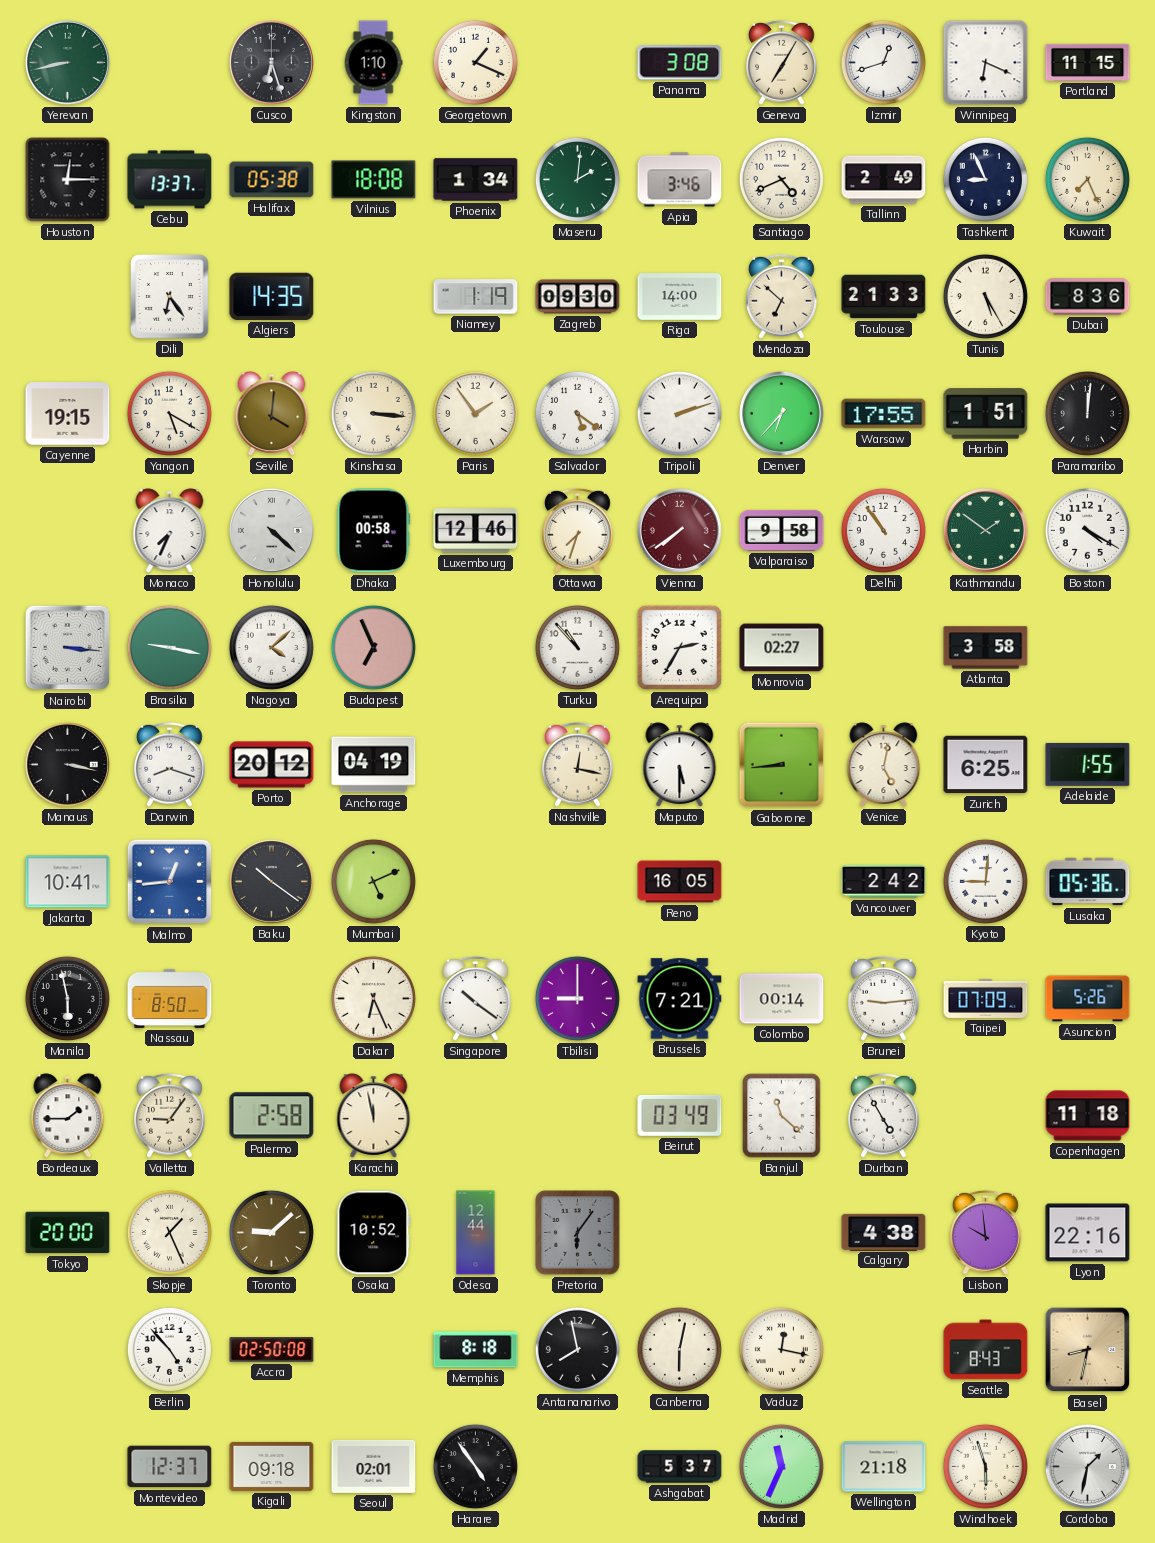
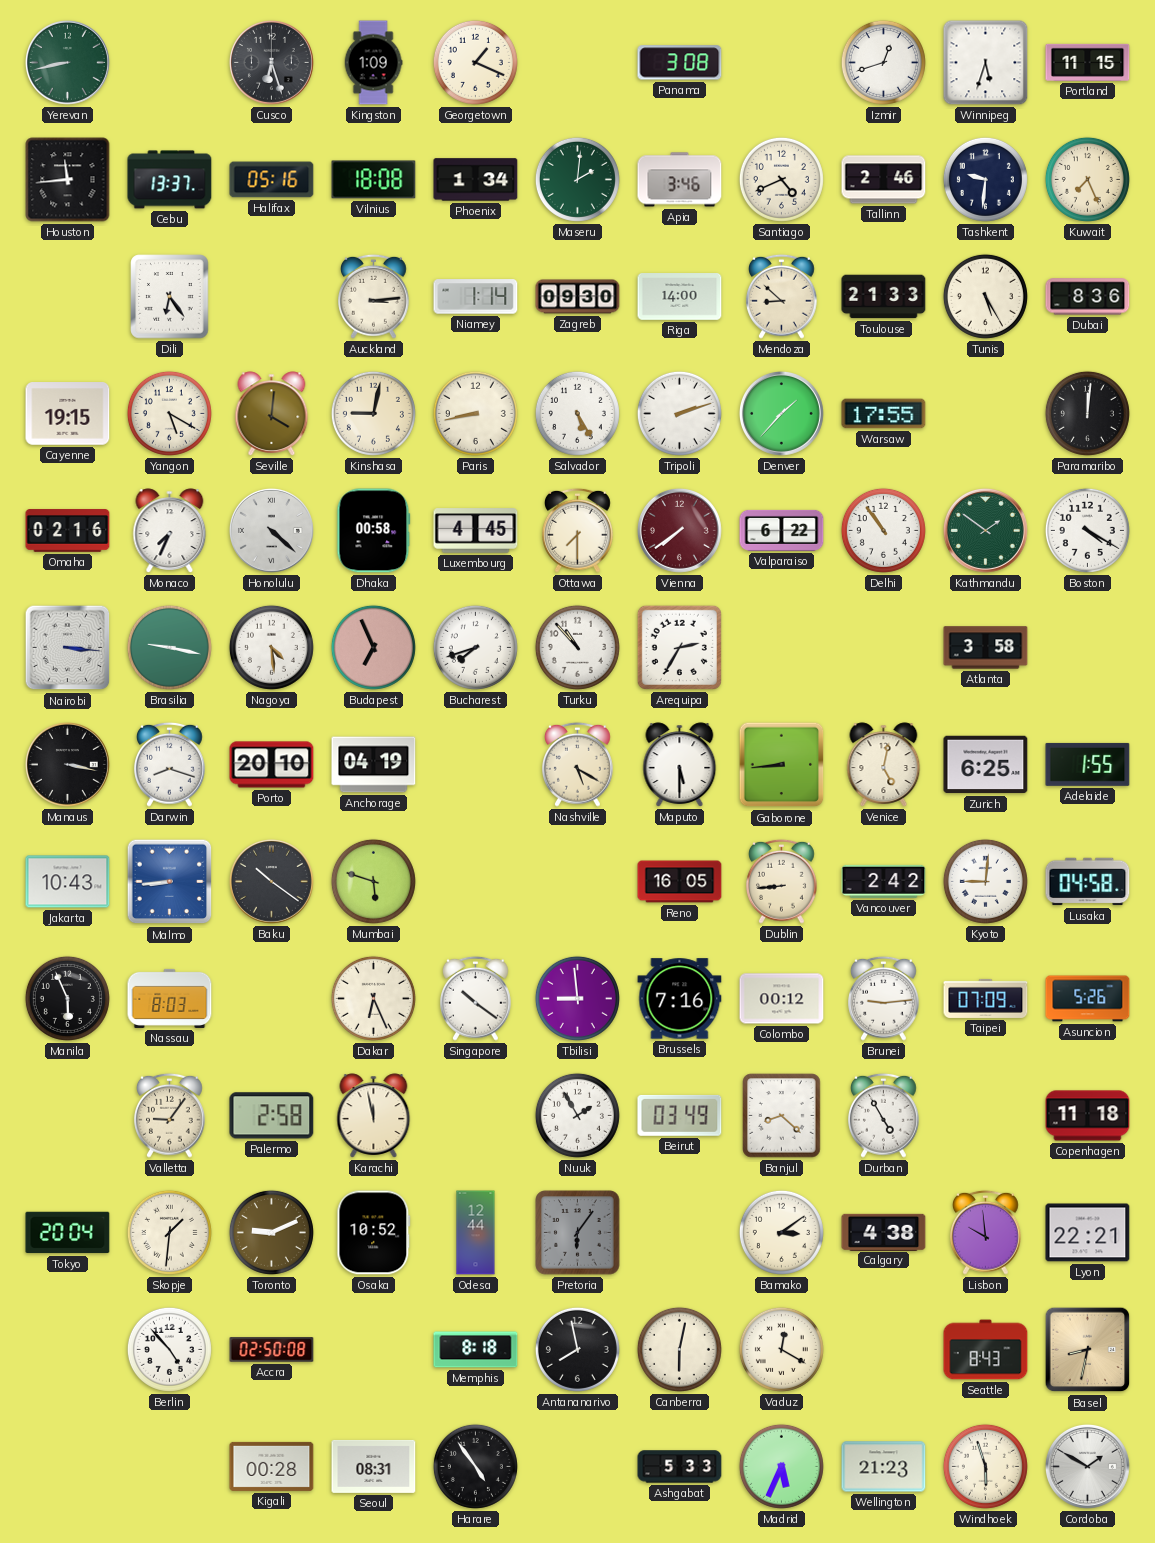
Kingston: 1:10 -> 1:09
Geneva: 7:05 -> none
Winnipeg: 6:19 -> 5:33
Houston: 12:15 -> 11:44
Halifax: 05:38 -> 05:16
Tallinn: 2:49 -> 2:46
Tashkent: 8:56 -> 9:31
Algiers: 14:35 -> none
Auckland: none -> 3:14
Niamey: 1:19 -> 1:14
Mendoza: 6:52 -> 8:52
Kinshasa: 3:16 -> 9:02
Paris: 1:54 -> 8:43
Salvador: 5:21 -> 5:25
Denver: 6:37 -> 1:37
Harbin: 1:51 -> none
Omaha: none -> 02:16
Luxembourg: 12:46 -> 4:45
Ottawa: 7:33 -> 7:30
Valparaiso: 9:58 -> 6:22
Nagoya: 4:08 -> 4:29
Bucharest: none -> 7:42
Monrovia: 02:27 -> none
Porto: 20:12 -> 20:10
Nashville: 12:17 -> 5:20
Jakarta: 10:41 -> 10:43
Malmo: 12:44 -> 8:44
Mumbai: 5:11 -> 5:48
Dublin: none -> 8:44
Lusaka: 05:36 -> 04:58
Manila: 5:58 -> 5:56
Nassau: 8:50 -> 8:03
Tbilisi: 9:00 -> 8:59
Brussels: 7:21 -> 7:16
Colombo: 00:14 -> 00:12
Bordeaux: 1:45 -> none
Nuuk: none -> 1:55
Banjul: 11:22 -> 8:22
Tokyo: 20:00 -> 20:04
Skopje: 1:26 -> 1:31
Toronto: 9:08 -> 9:11
Bamako: none -> 3:09
Lyon: 22:16 -> 22:21
Vaduz: 12:17 -> 12:20
Montevideo: 12:37 -> none
Kigali: 09:18 -> 00:28
Seoul: 02:01 -> 08:31
Ashgabat: 5:37 -> 5:33
Madrid: 11:34 -> 5:34
Wellington: 21:18 -> 21:23
Cordoba: 1:32 -> 1:50
